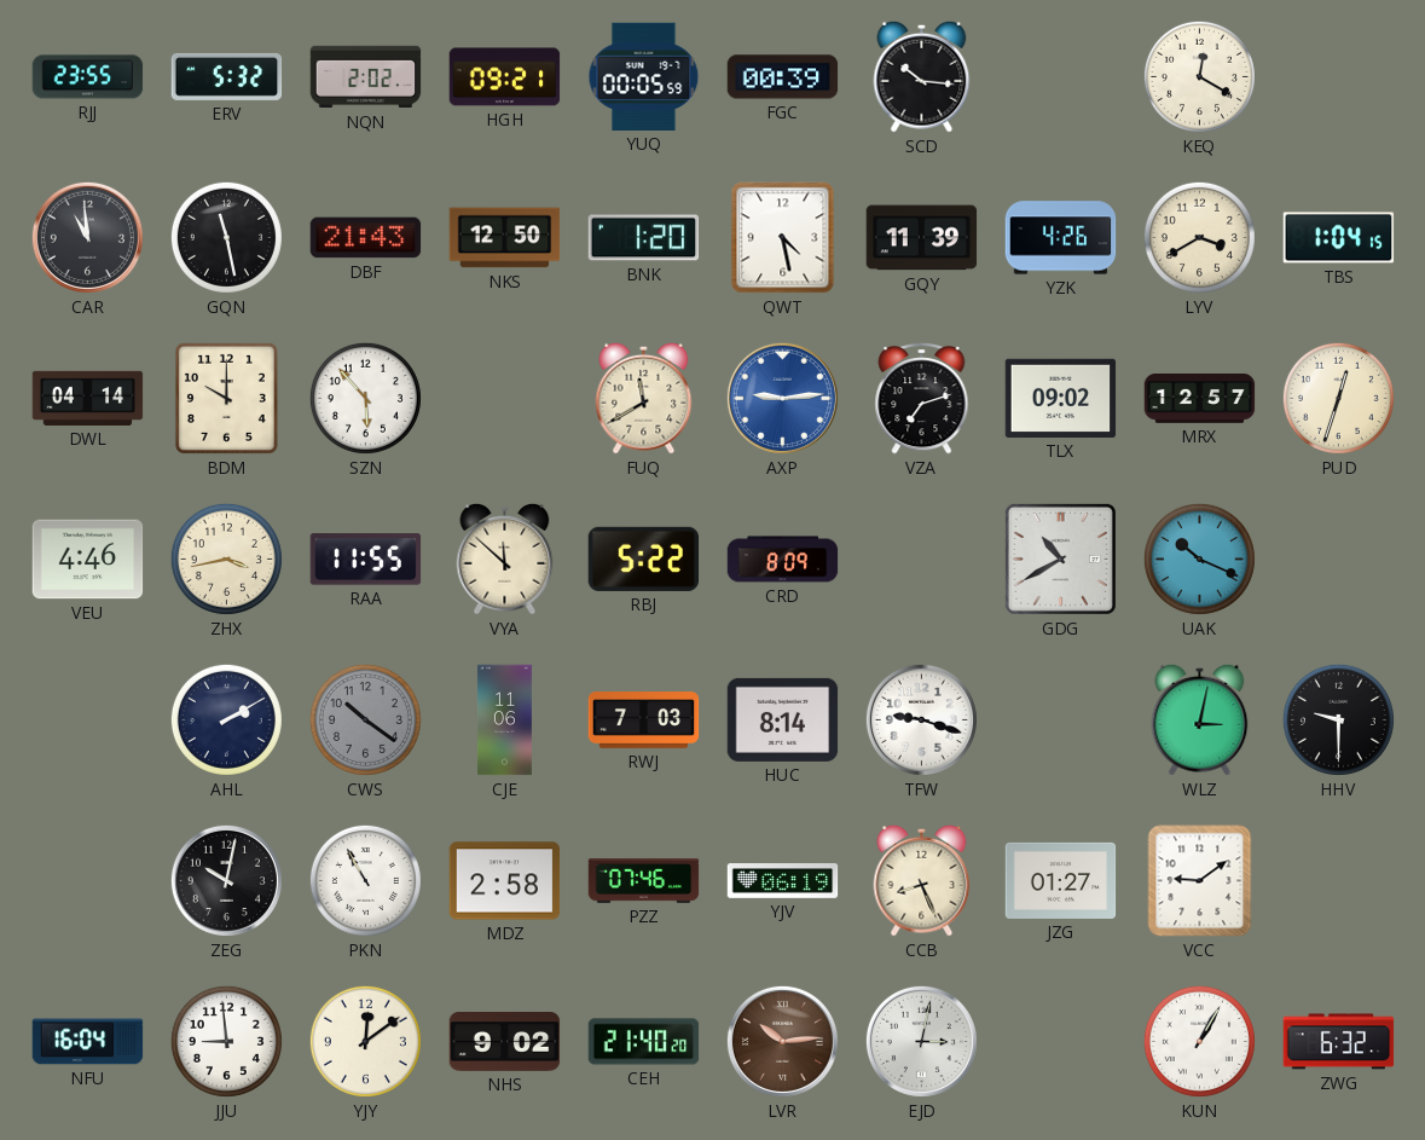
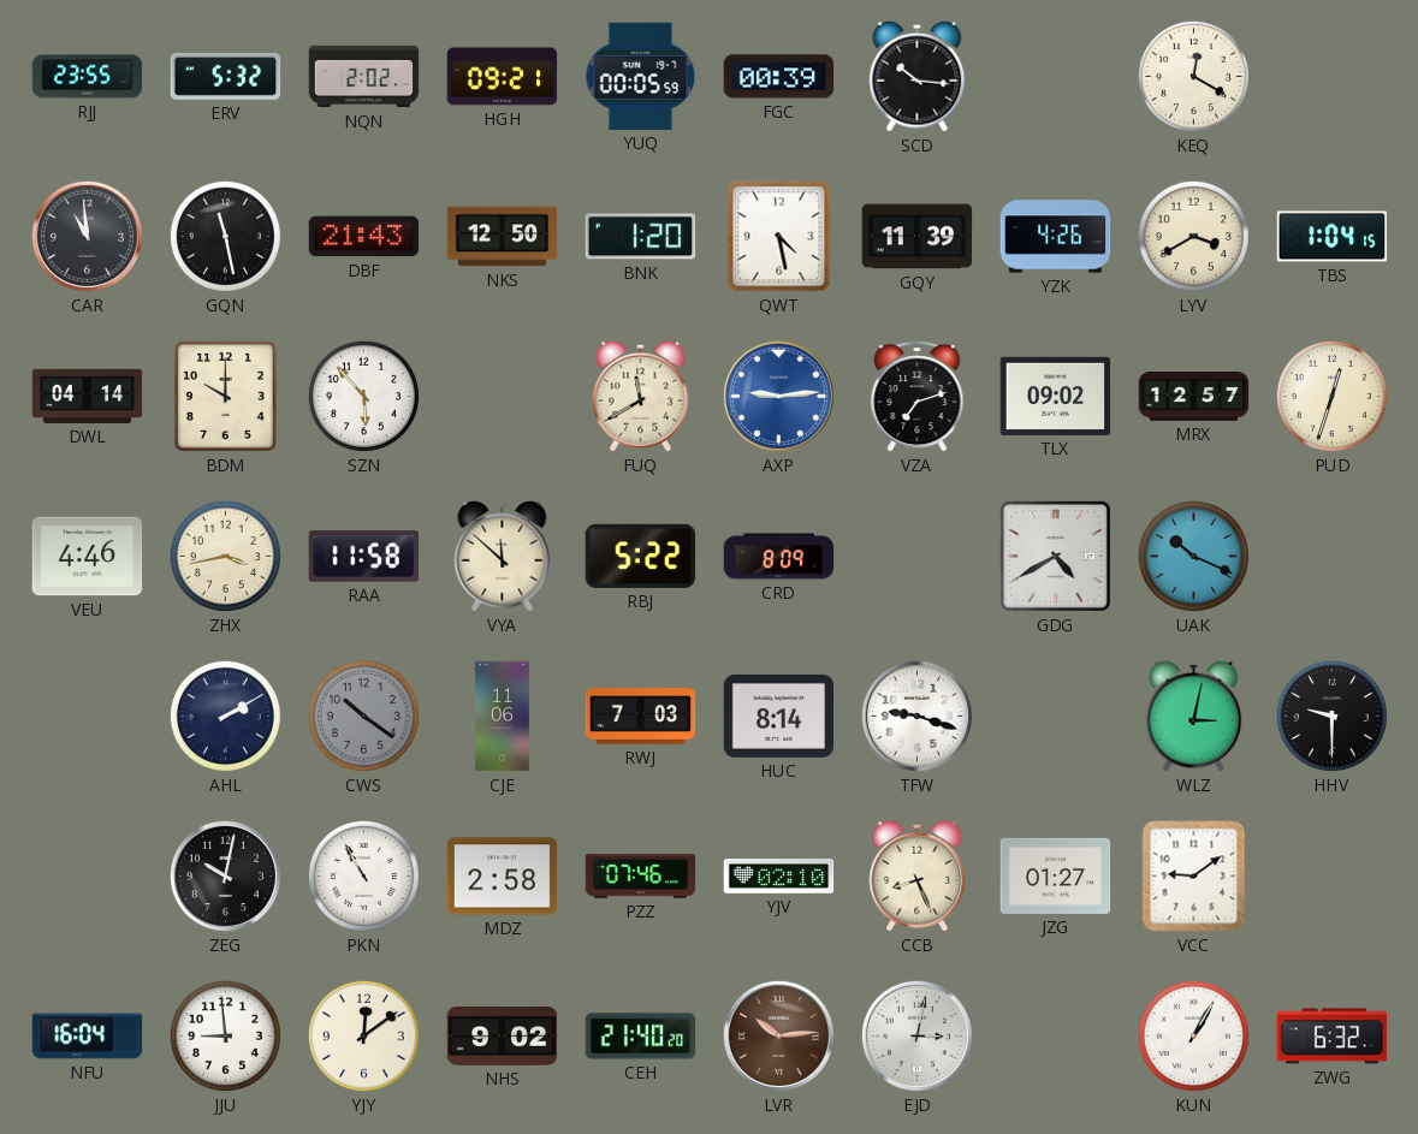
RAA: 11:55 -> 11:58
GDG: 10:40 -> 4:40
YJV: 06:19 -> 02:10
